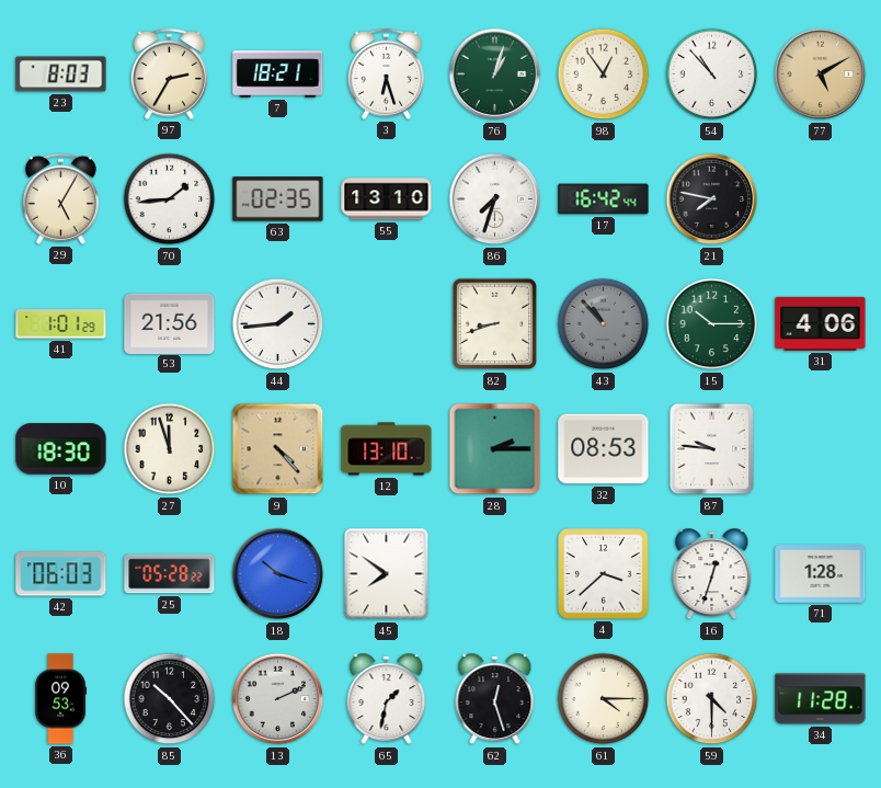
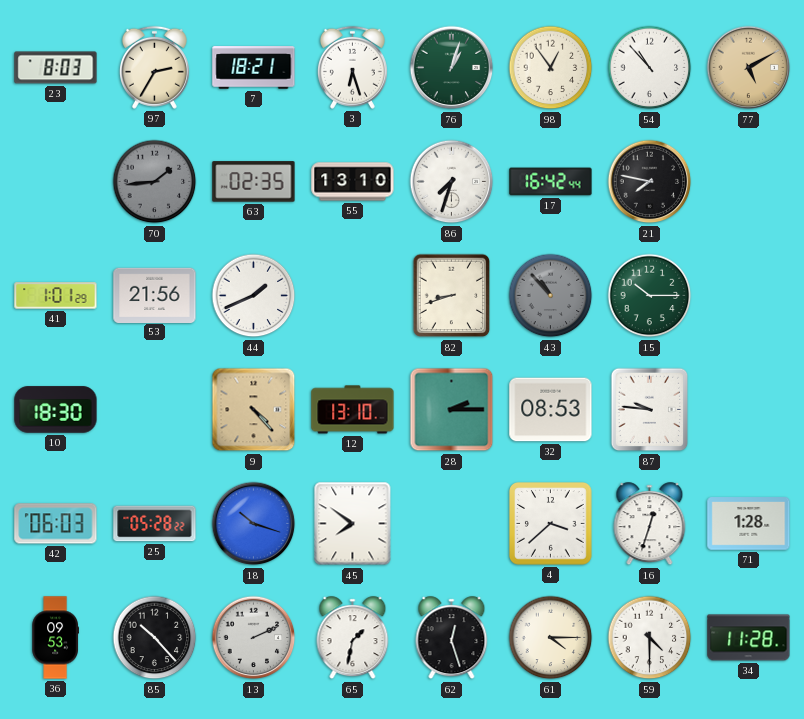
29: 5:05 -> none
70 dial: white -> grey
44: 1:44 -> 1:41
31: 4:06 -> none
27: 11:57 -> none
